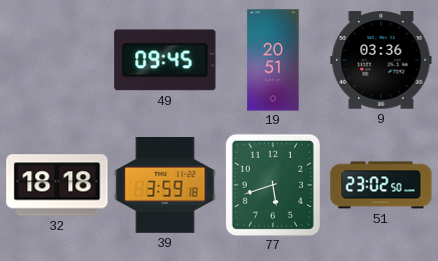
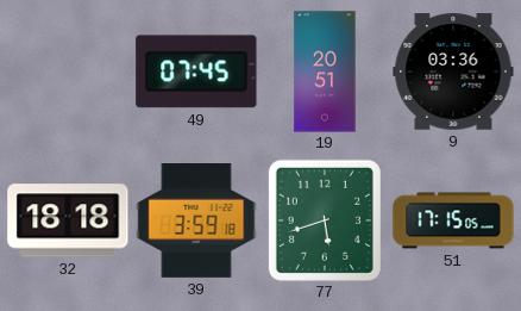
49: 09:45 -> 07:45
51: 23:02 -> 17:15
